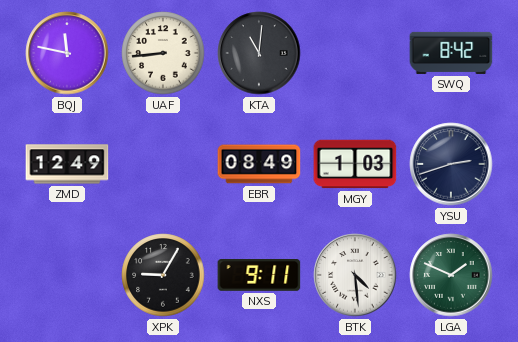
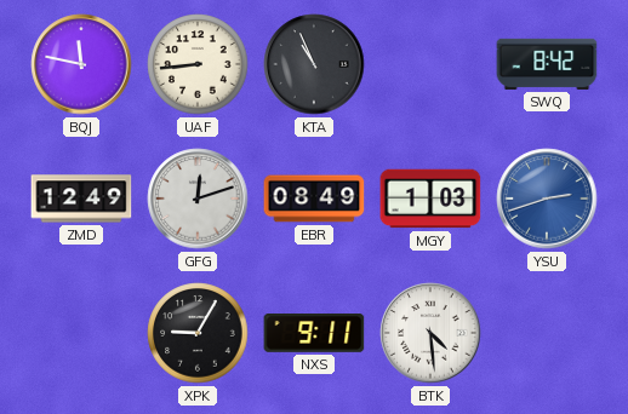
KTA: 11:01 -> 10:56
GFG: none -> 12:12
YSU dial: navy -> blue
LGA: 1:49 -> none
